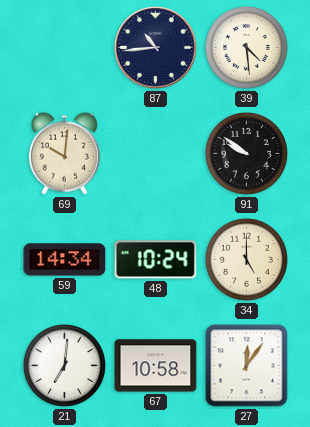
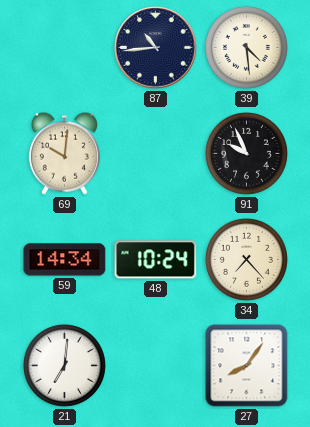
91: 9:51 -> 9:56
34: 5:00 -> 7:23
67: 10:58 -> none
27: 12:06 -> 8:06
